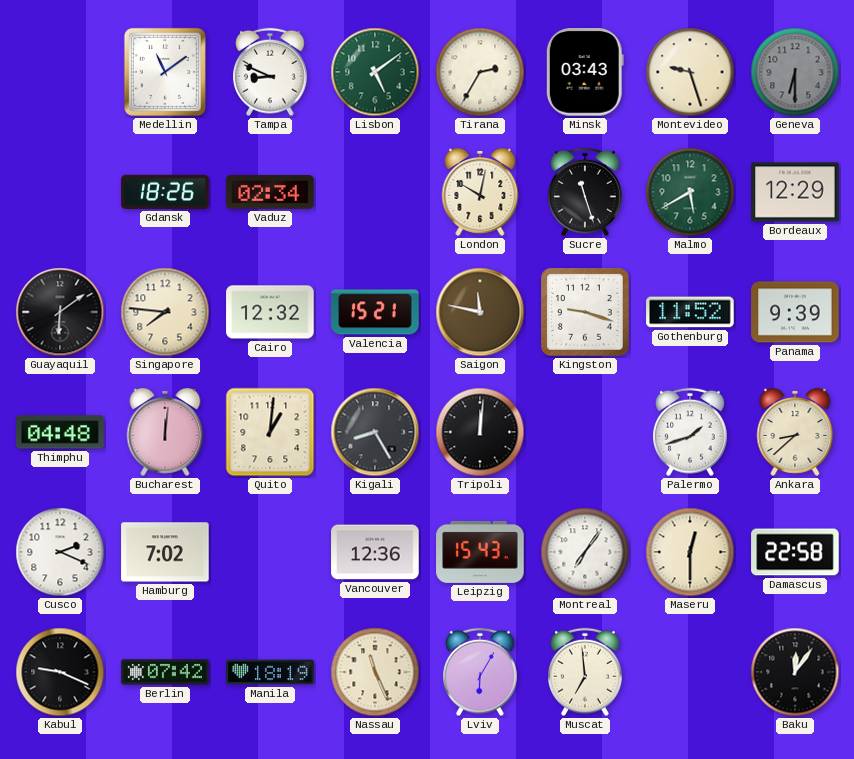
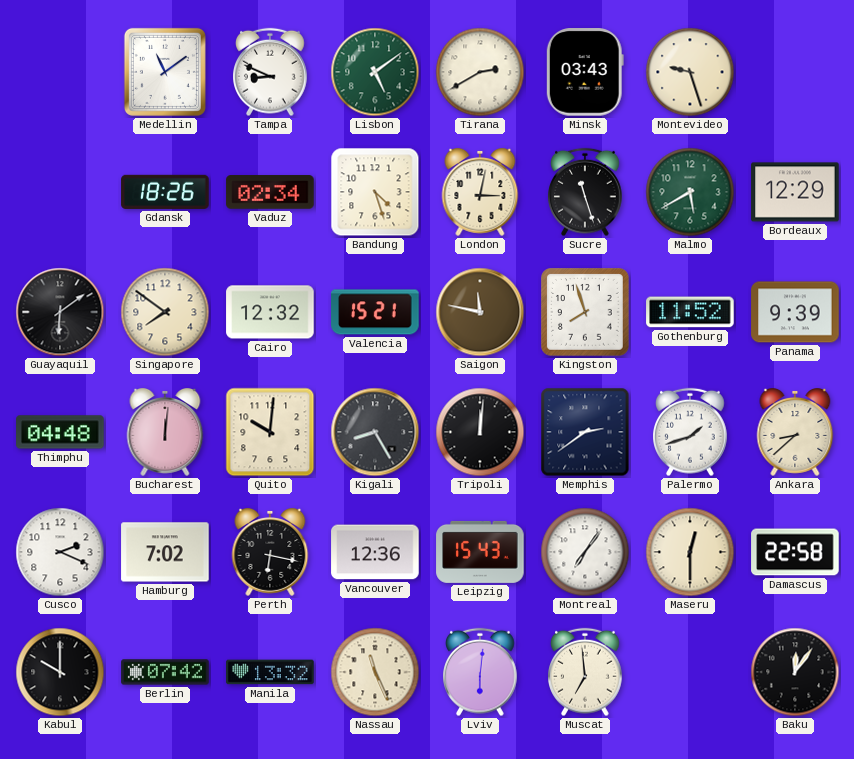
Tirana: 2:35 -> 2:40
Geneva: 6:30 -> none
Bandung: none -> 4:27
London: 10:02 -> 3:02
Singapore: 7:46 -> 7:51
Kingston: 9:18 -> 7:57
Quito: 1:01 -> 10:01
Memphis: none -> 2:39
Perth: none -> 6:17
Kabul: 9:19 -> 10:00
Manila: 18:19 -> 13:32
Lviv: 6:05 -> 6:01
